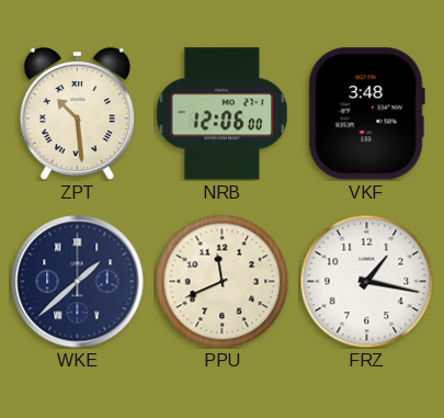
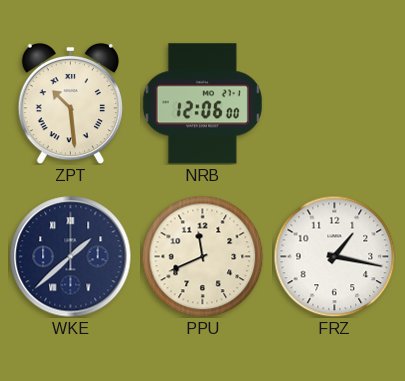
VKF: 3:48 -> none
